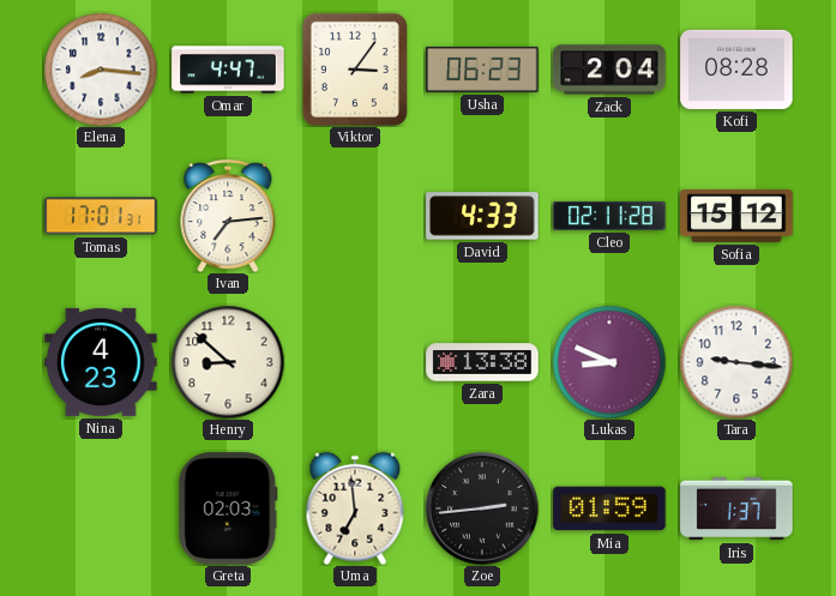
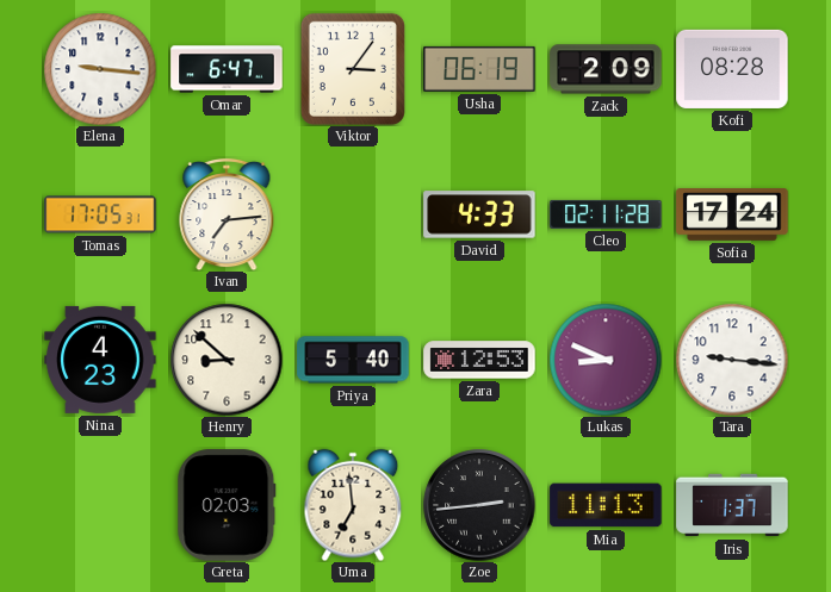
Elena: 8:16 -> 9:16
Omar: 4:47 -> 6:47
Usha: 06:23 -> 06:19
Zack: 2:04 -> 2:09
Tomas: 17:01 -> 17:05
Sofia: 15:12 -> 17:24
Priya: none -> 5:40
Zara: 13:38 -> 12:53
Mia: 01:59 -> 11:13
